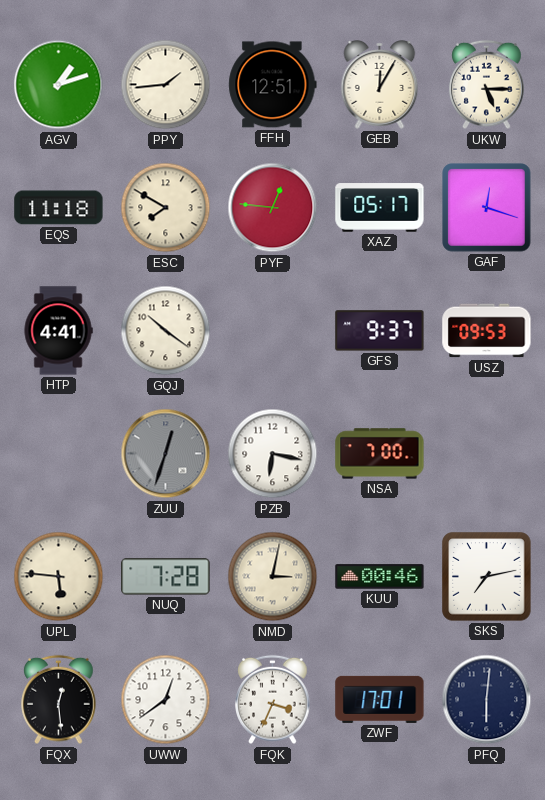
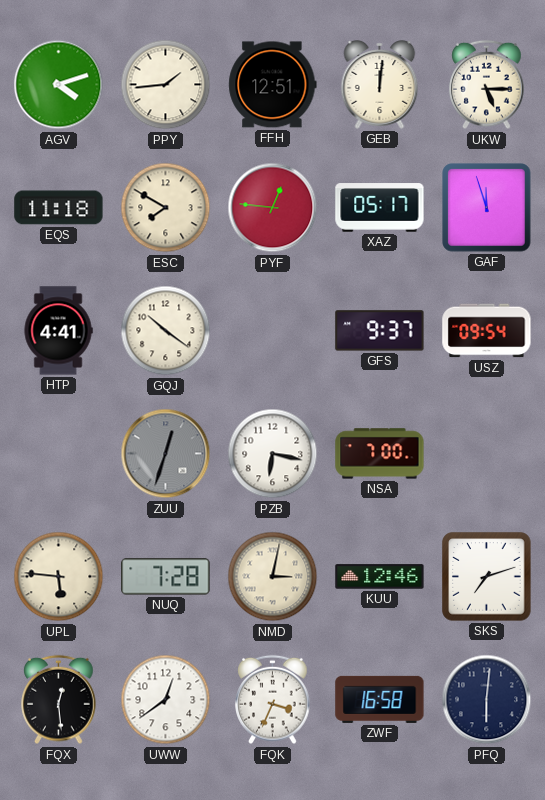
AGV: 1:12 -> 4:12
GEB: 12:05 -> 12:01
GAF: 12:18 -> 11:57
USZ: 09:53 -> 09:54
KUU: 00:46 -> 12:46
SKS: 7:13 -> 7:12
ZWF: 17:01 -> 16:58
